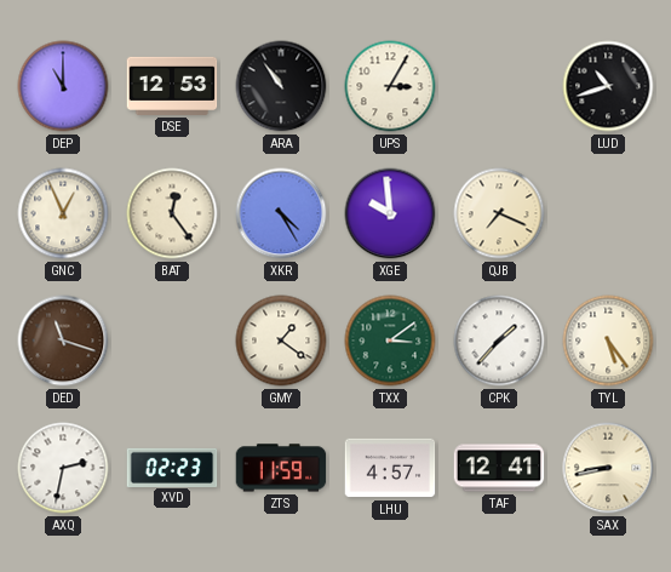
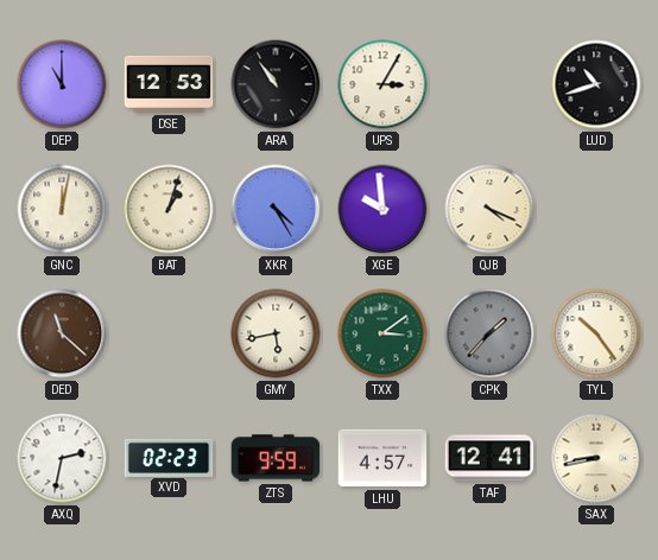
GNC: 12:56 -> 12:02
BAT: 12:24 -> 1:03
QJB: 7:19 -> 4:19
DED: 11:18 -> 11:22
GMY: 1:21 -> 5:43
CPK dial: white -> grey
TYL: 5:24 -> 10:24
ZTS: 11:59 -> 9:59
